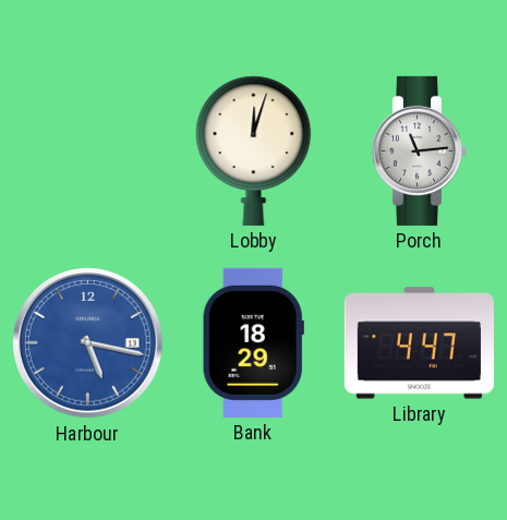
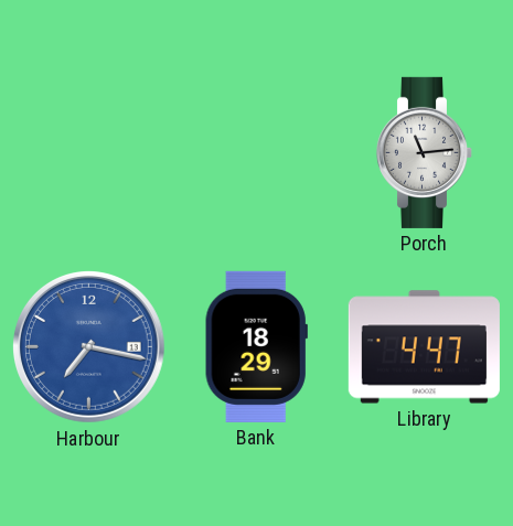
Lobby: 12:03 -> none
Harbour: 5:17 -> 7:17
